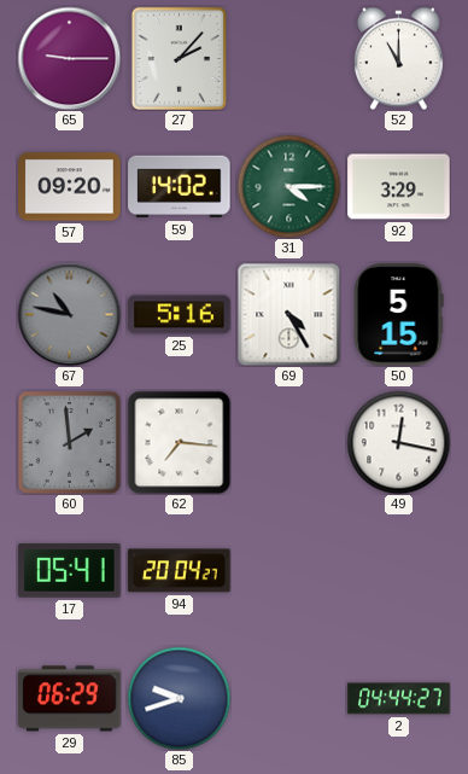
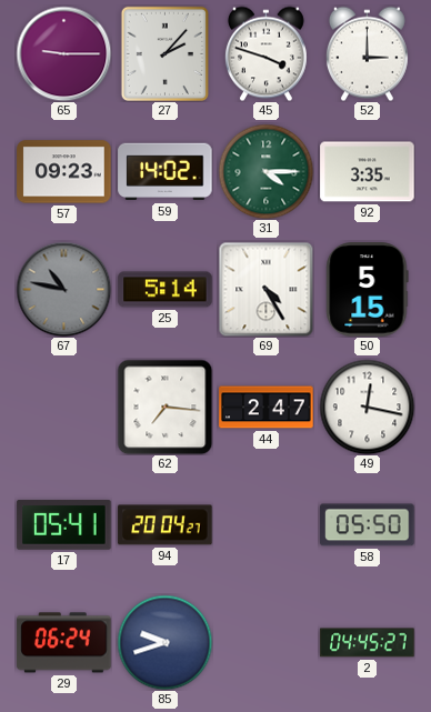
45: none -> 3:48
52: 11:00 -> 3:00
57: 09:20 -> 09:23
92: 3:29 -> 3:35
25: 5:16 -> 5:14
60: 1:59 -> none
44: none -> 2:47
58: none -> 05:50
29: 06:29 -> 06:24
2: 04:44 -> 04:45
